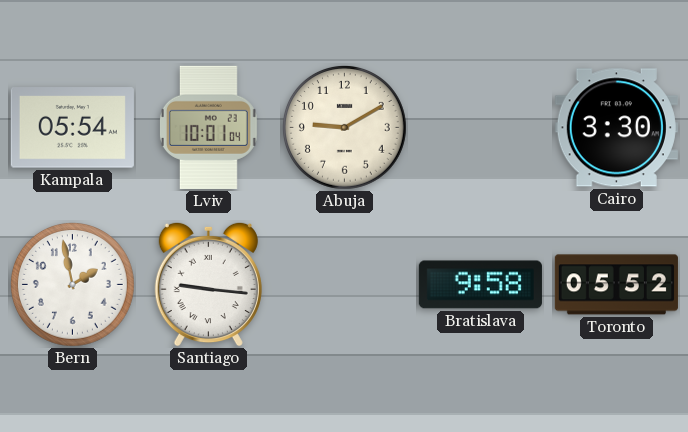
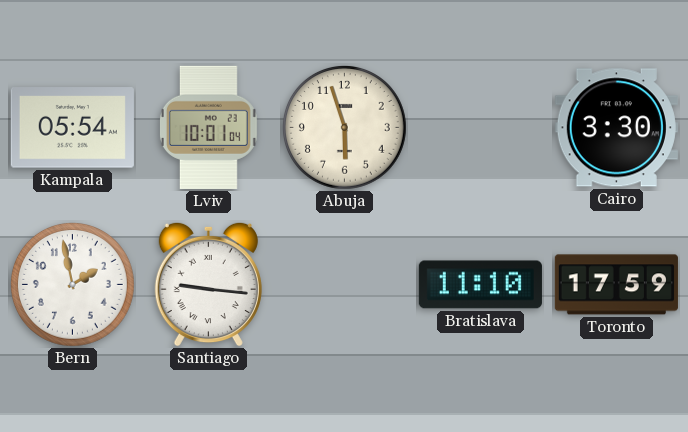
Abuja: 9:10 -> 5:57
Bratislava: 9:58 -> 11:10
Toronto: 05:52 -> 17:59
